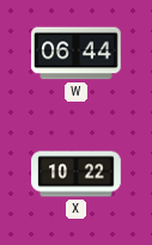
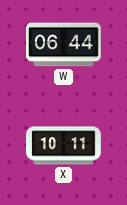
X: 10:22 -> 10:11
